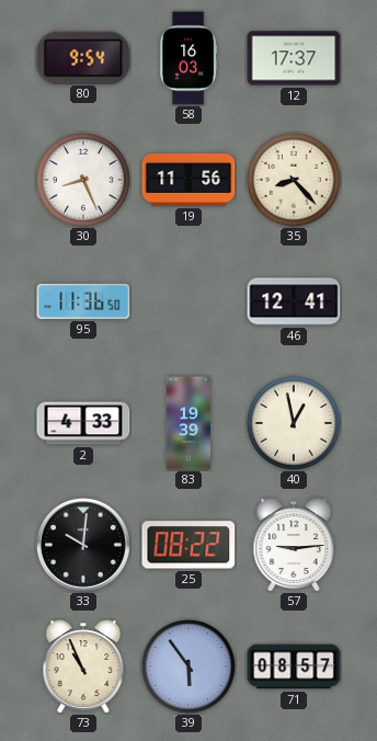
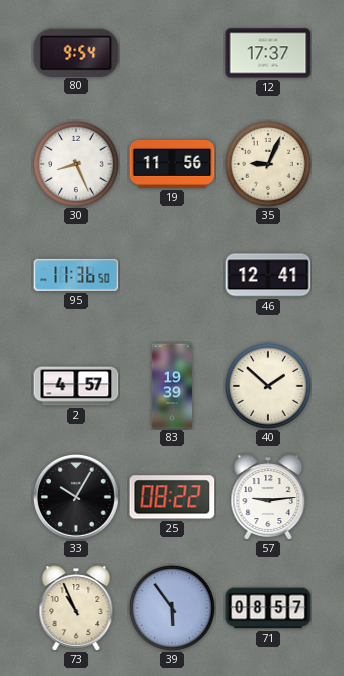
58: 16:03 -> none
35: 8:23 -> 9:04
2: 4:33 -> 4:57
40: 12:58 -> 1:52
33: 10:01 -> 10:05
